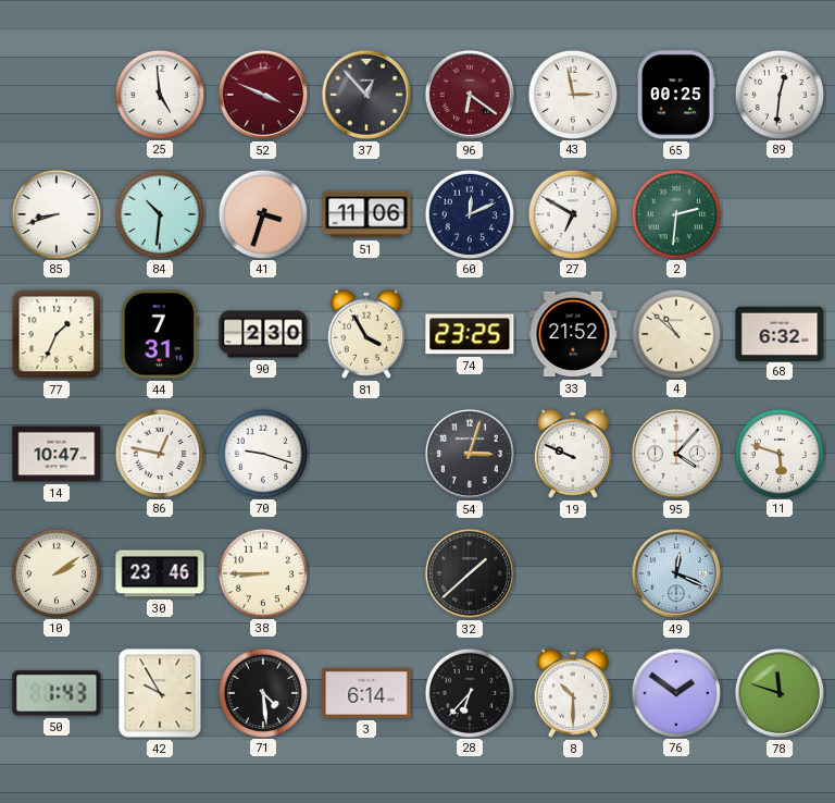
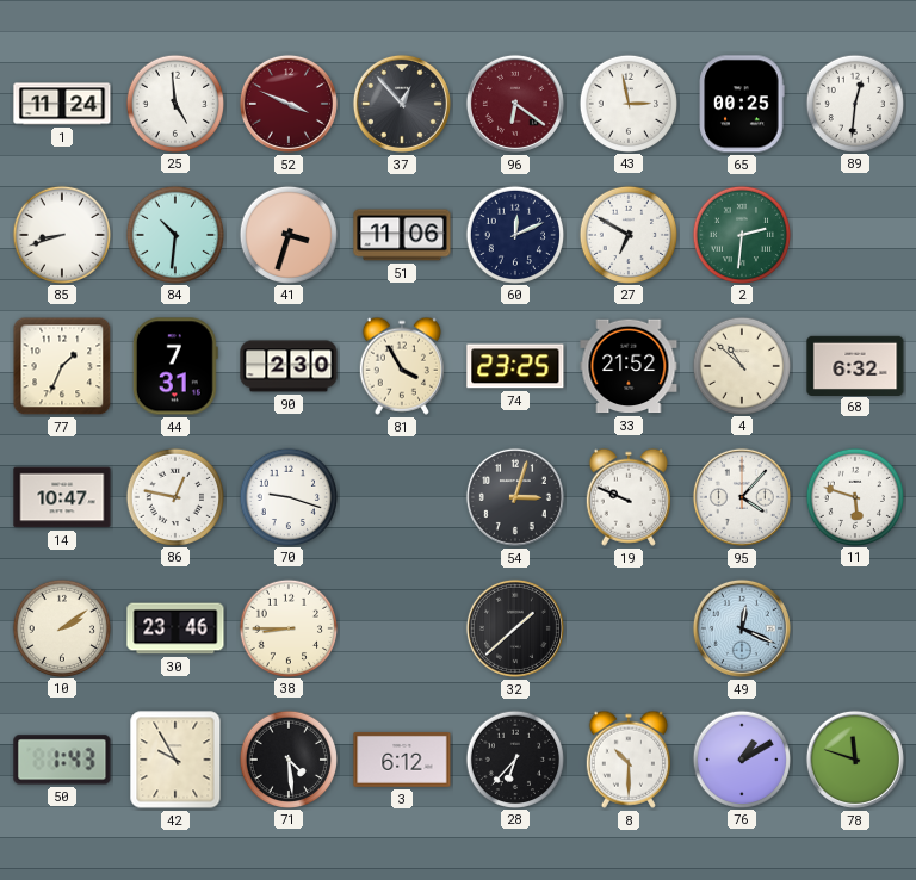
1: none -> 11:24
3: 6:14 -> 6:12
76: 1:51 -> 1:10
